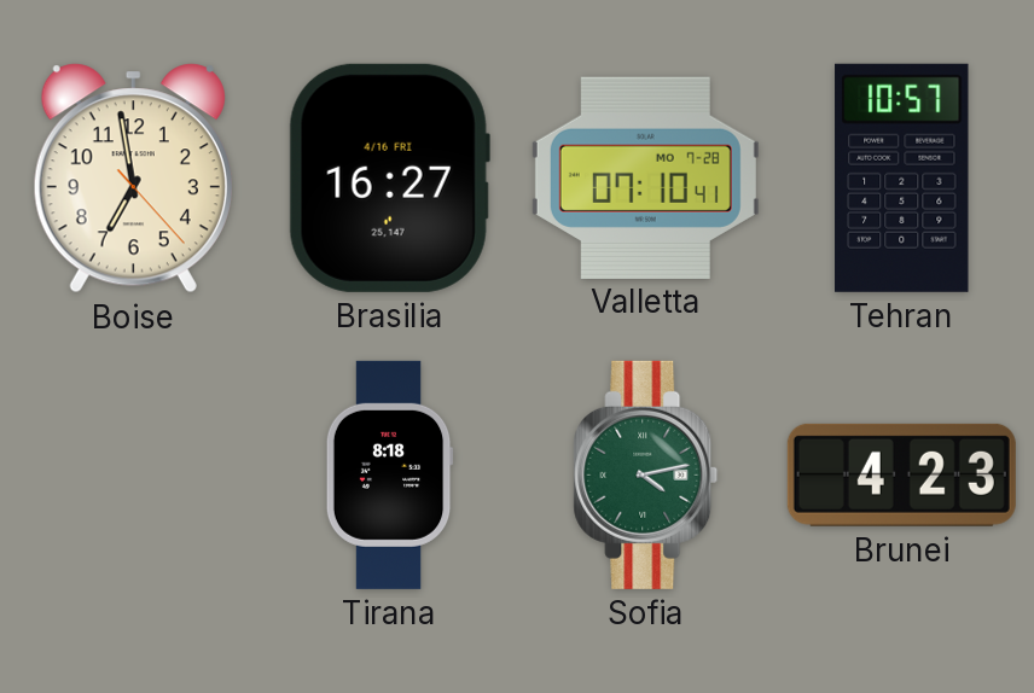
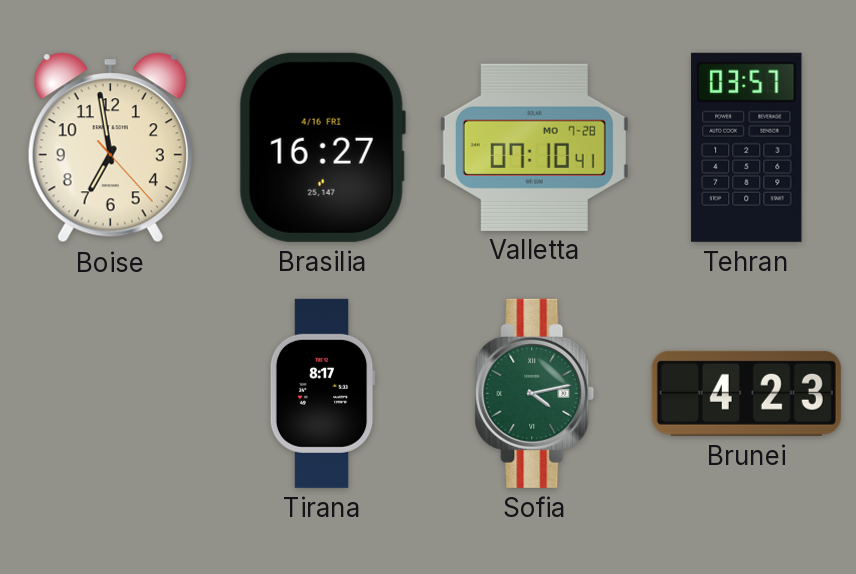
Tehran: 10:57 -> 03:57
Tirana: 8:18 -> 8:17
